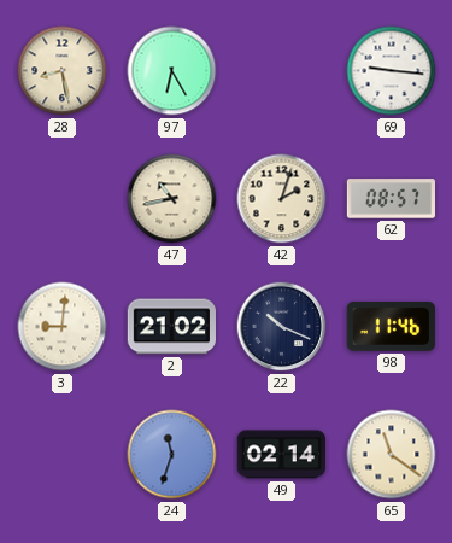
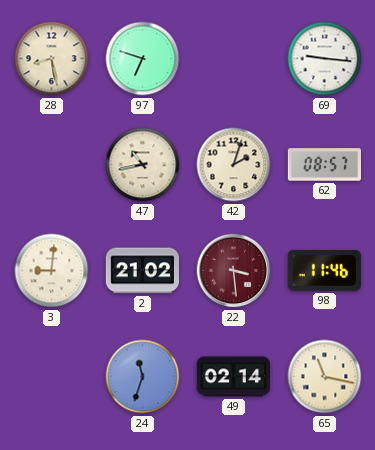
97: 6:25 -> 6:48
22: 10:19 -> 3:29
22 dial: navy -> burgundy
65: 11:21 -> 11:17
